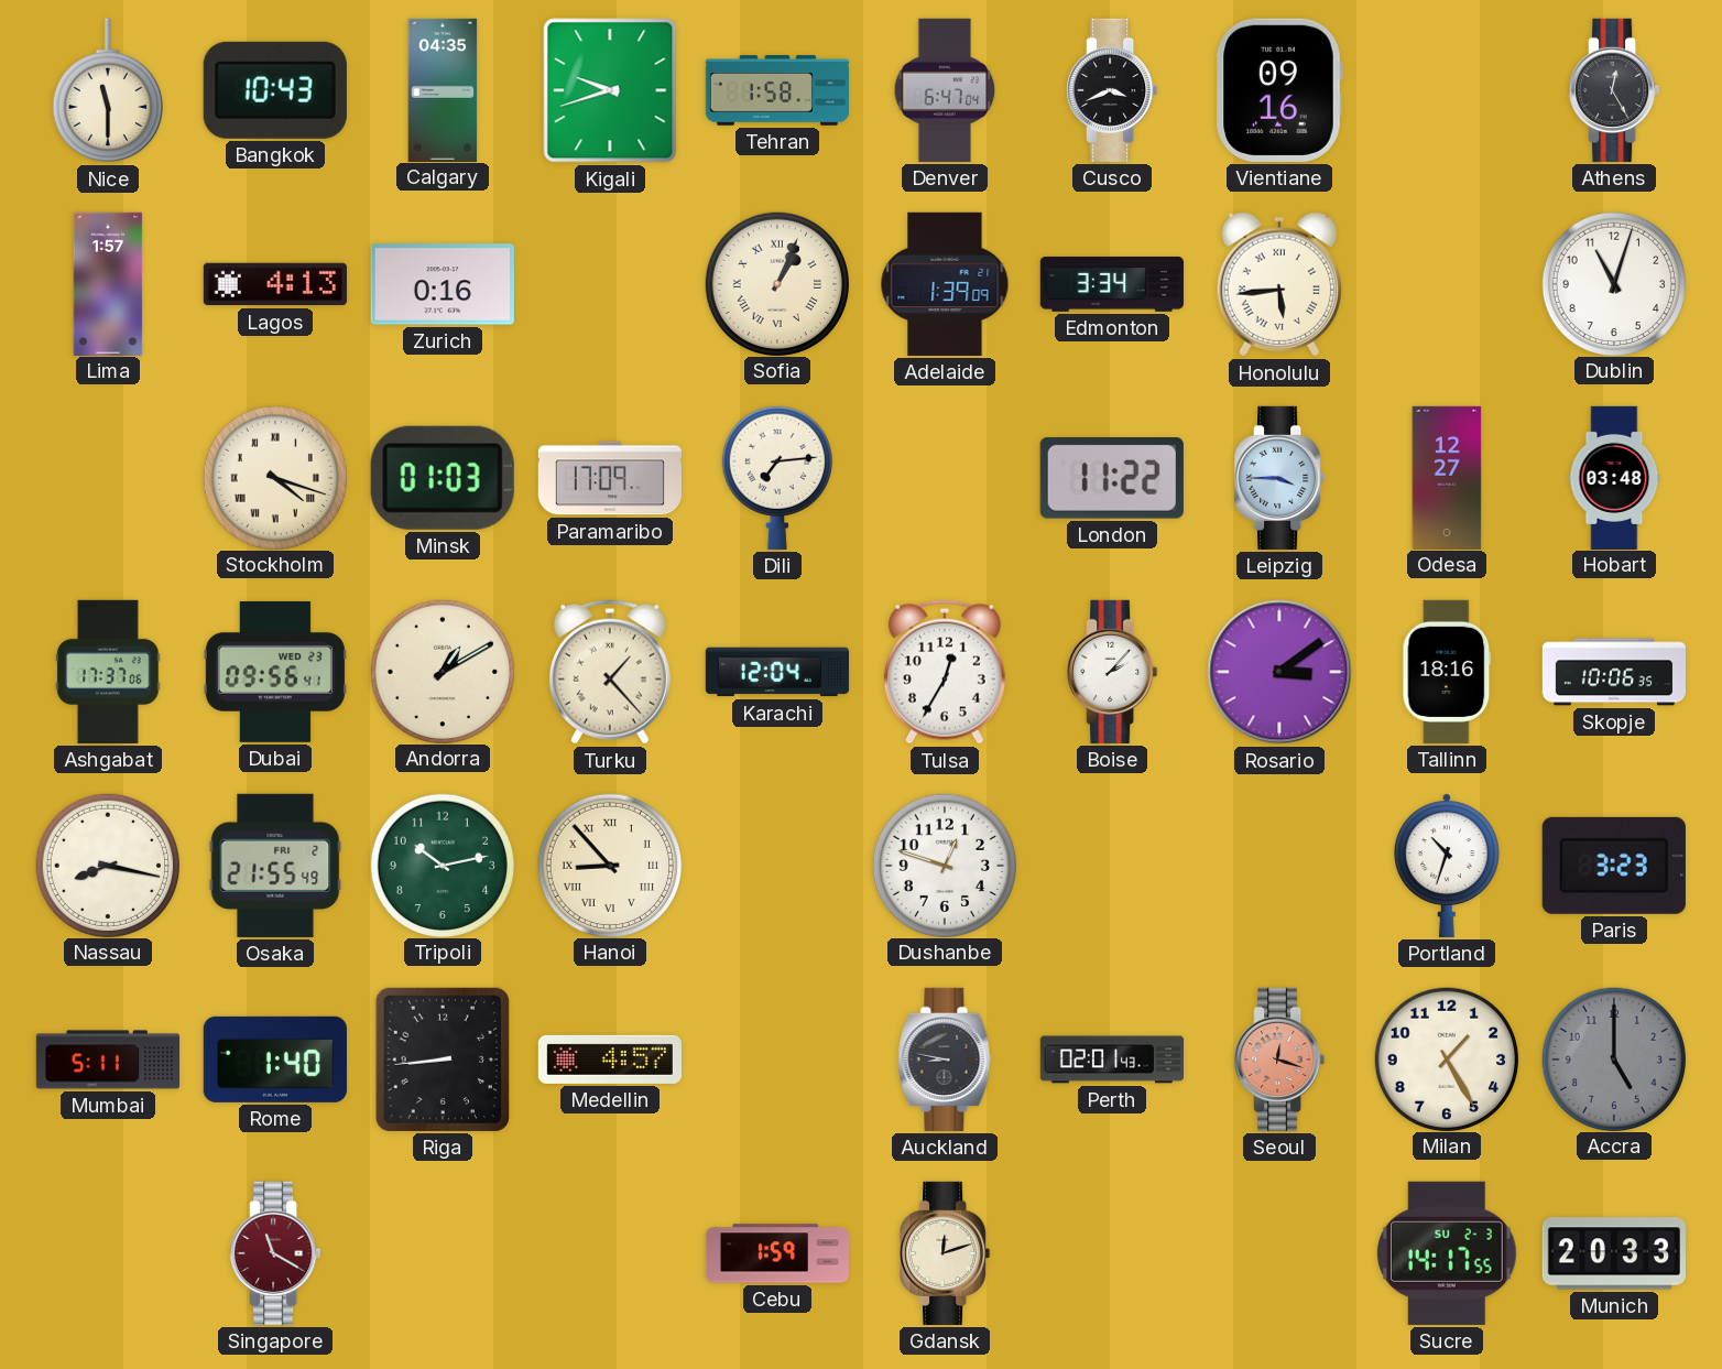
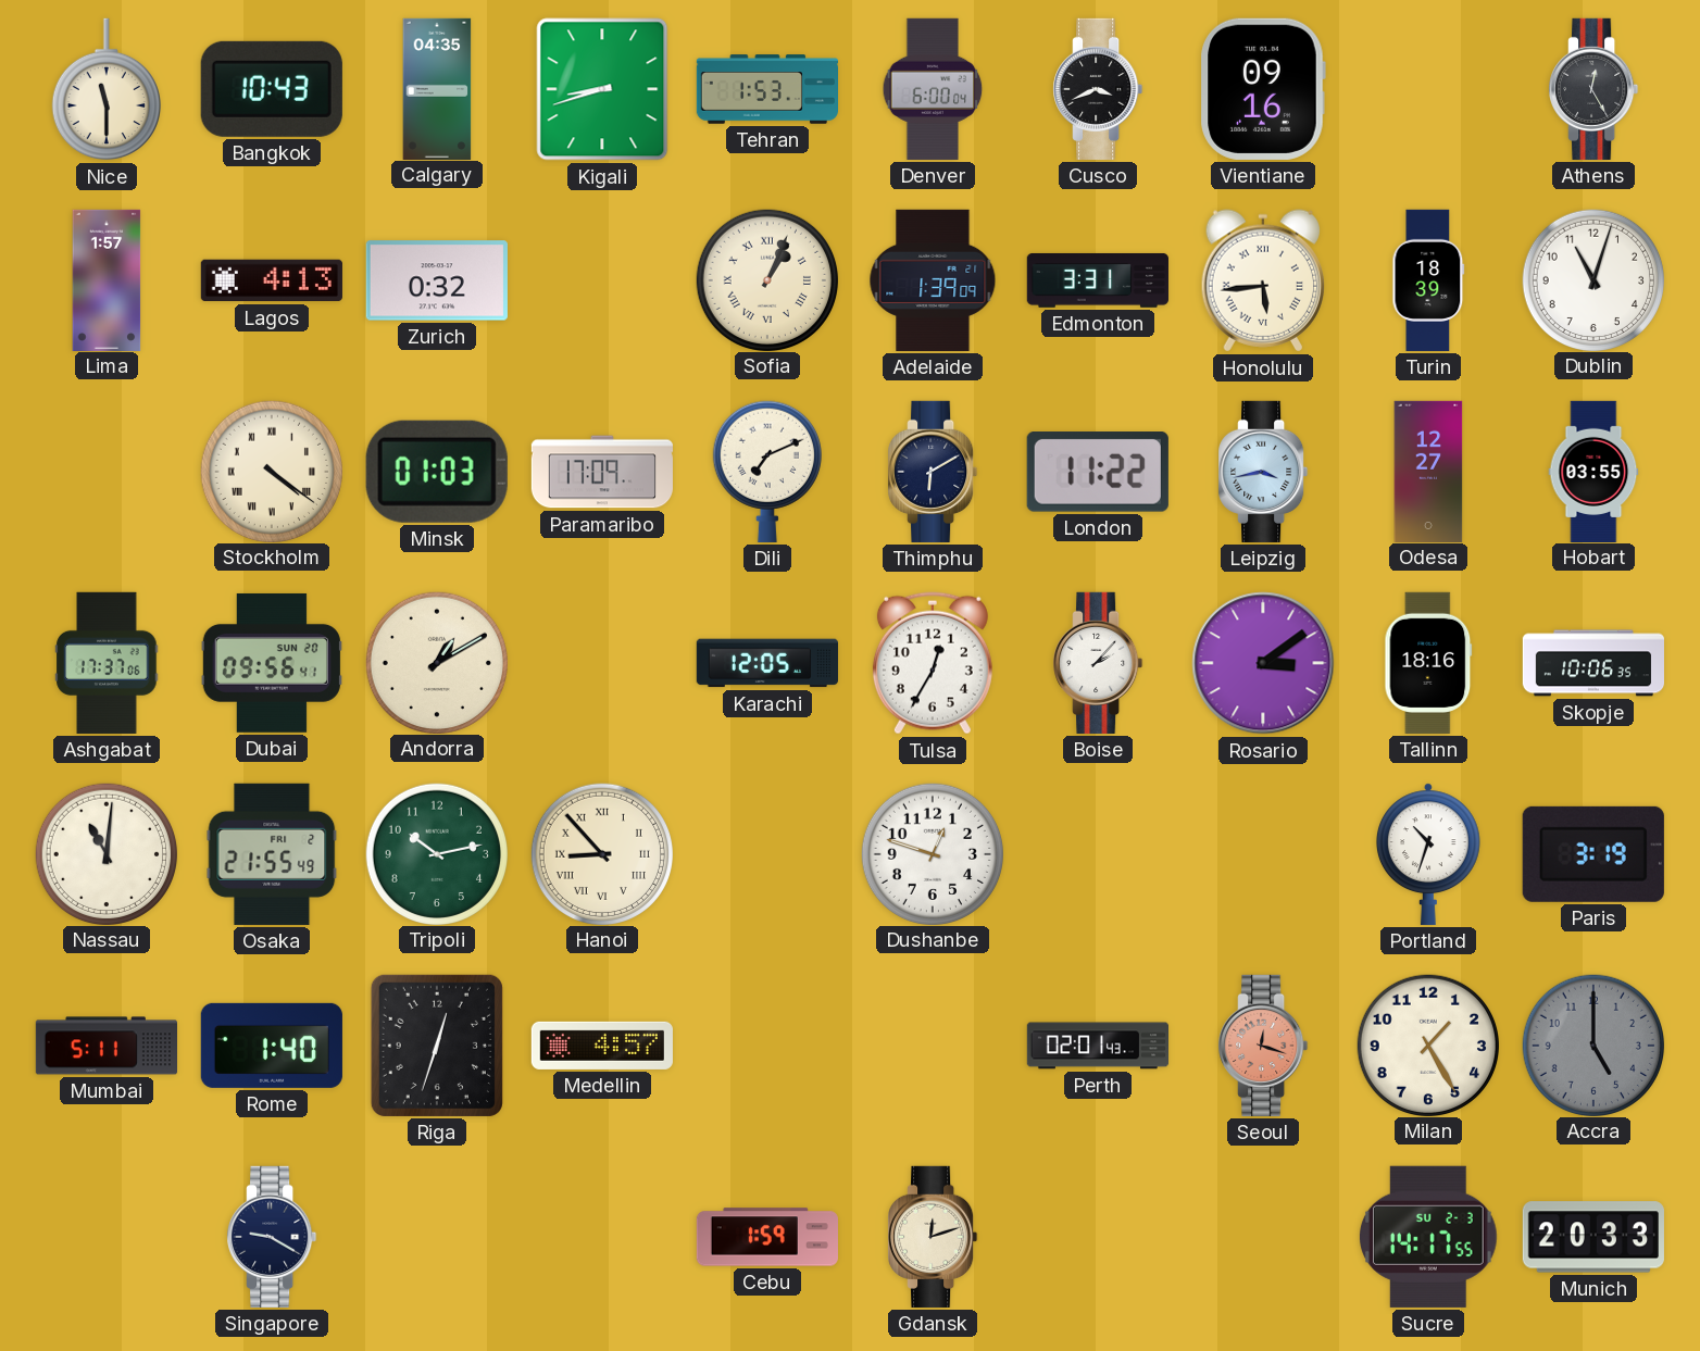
Kigali: 9:42 -> 8:42
Tehran: 1:58 -> 1:53
Denver: 6:47 -> 6:00
Zurich: 0:16 -> 0:32
Edmonton: 3:34 -> 3:31
Turin: none -> 18:39
Stockholm: 4:18 -> 4:21
Dili: 7:14 -> 7:11
Thimphu: none -> 6:10
Leipzig: 3:45 -> 3:43
Hobart: 03:48 -> 03:55
Dubai date: WED 23 -> SUN 20
Turku: 1:23 -> none
Karachi: 12:04 -> 12:05
Nassau: 8:17 -> 11:01
Paris: 3:23 -> 3:19
Riga: 8:44 -> 12:33
Auckland: 8:47 -> none
Singapore: 11:20 -> 9:20
Singapore dial: burgundy -> navy
